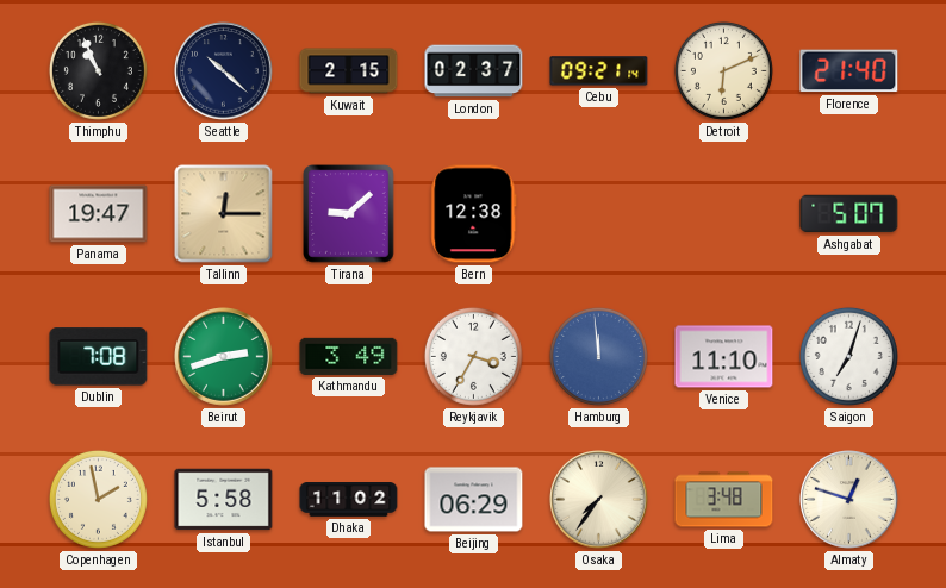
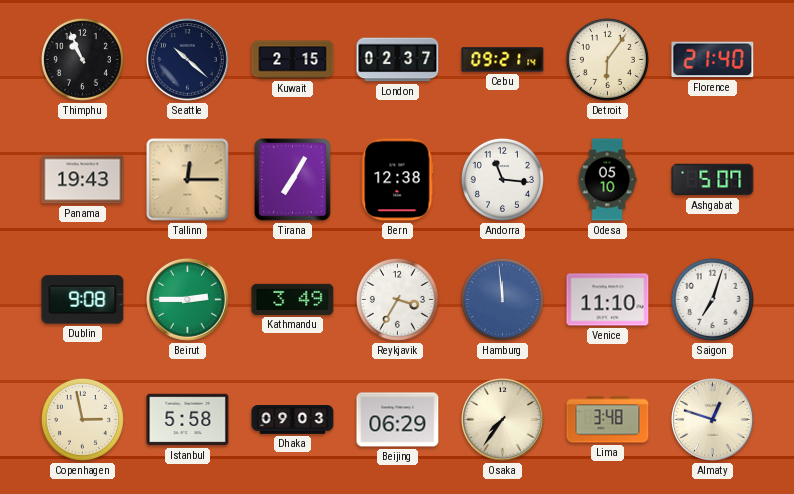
Detroit: 6:11 -> 6:06
Panama: 19:47 -> 19:43
Tirana: 9:08 -> 7:05
Andorra: none -> 11:16
Odesa: none -> 05:10
Dublin: 7:08 -> 9:08
Beirut: 2:42 -> 2:45
Copenhagen: 1:58 -> 2:58
Dhaka: 11:02 -> 09:03
